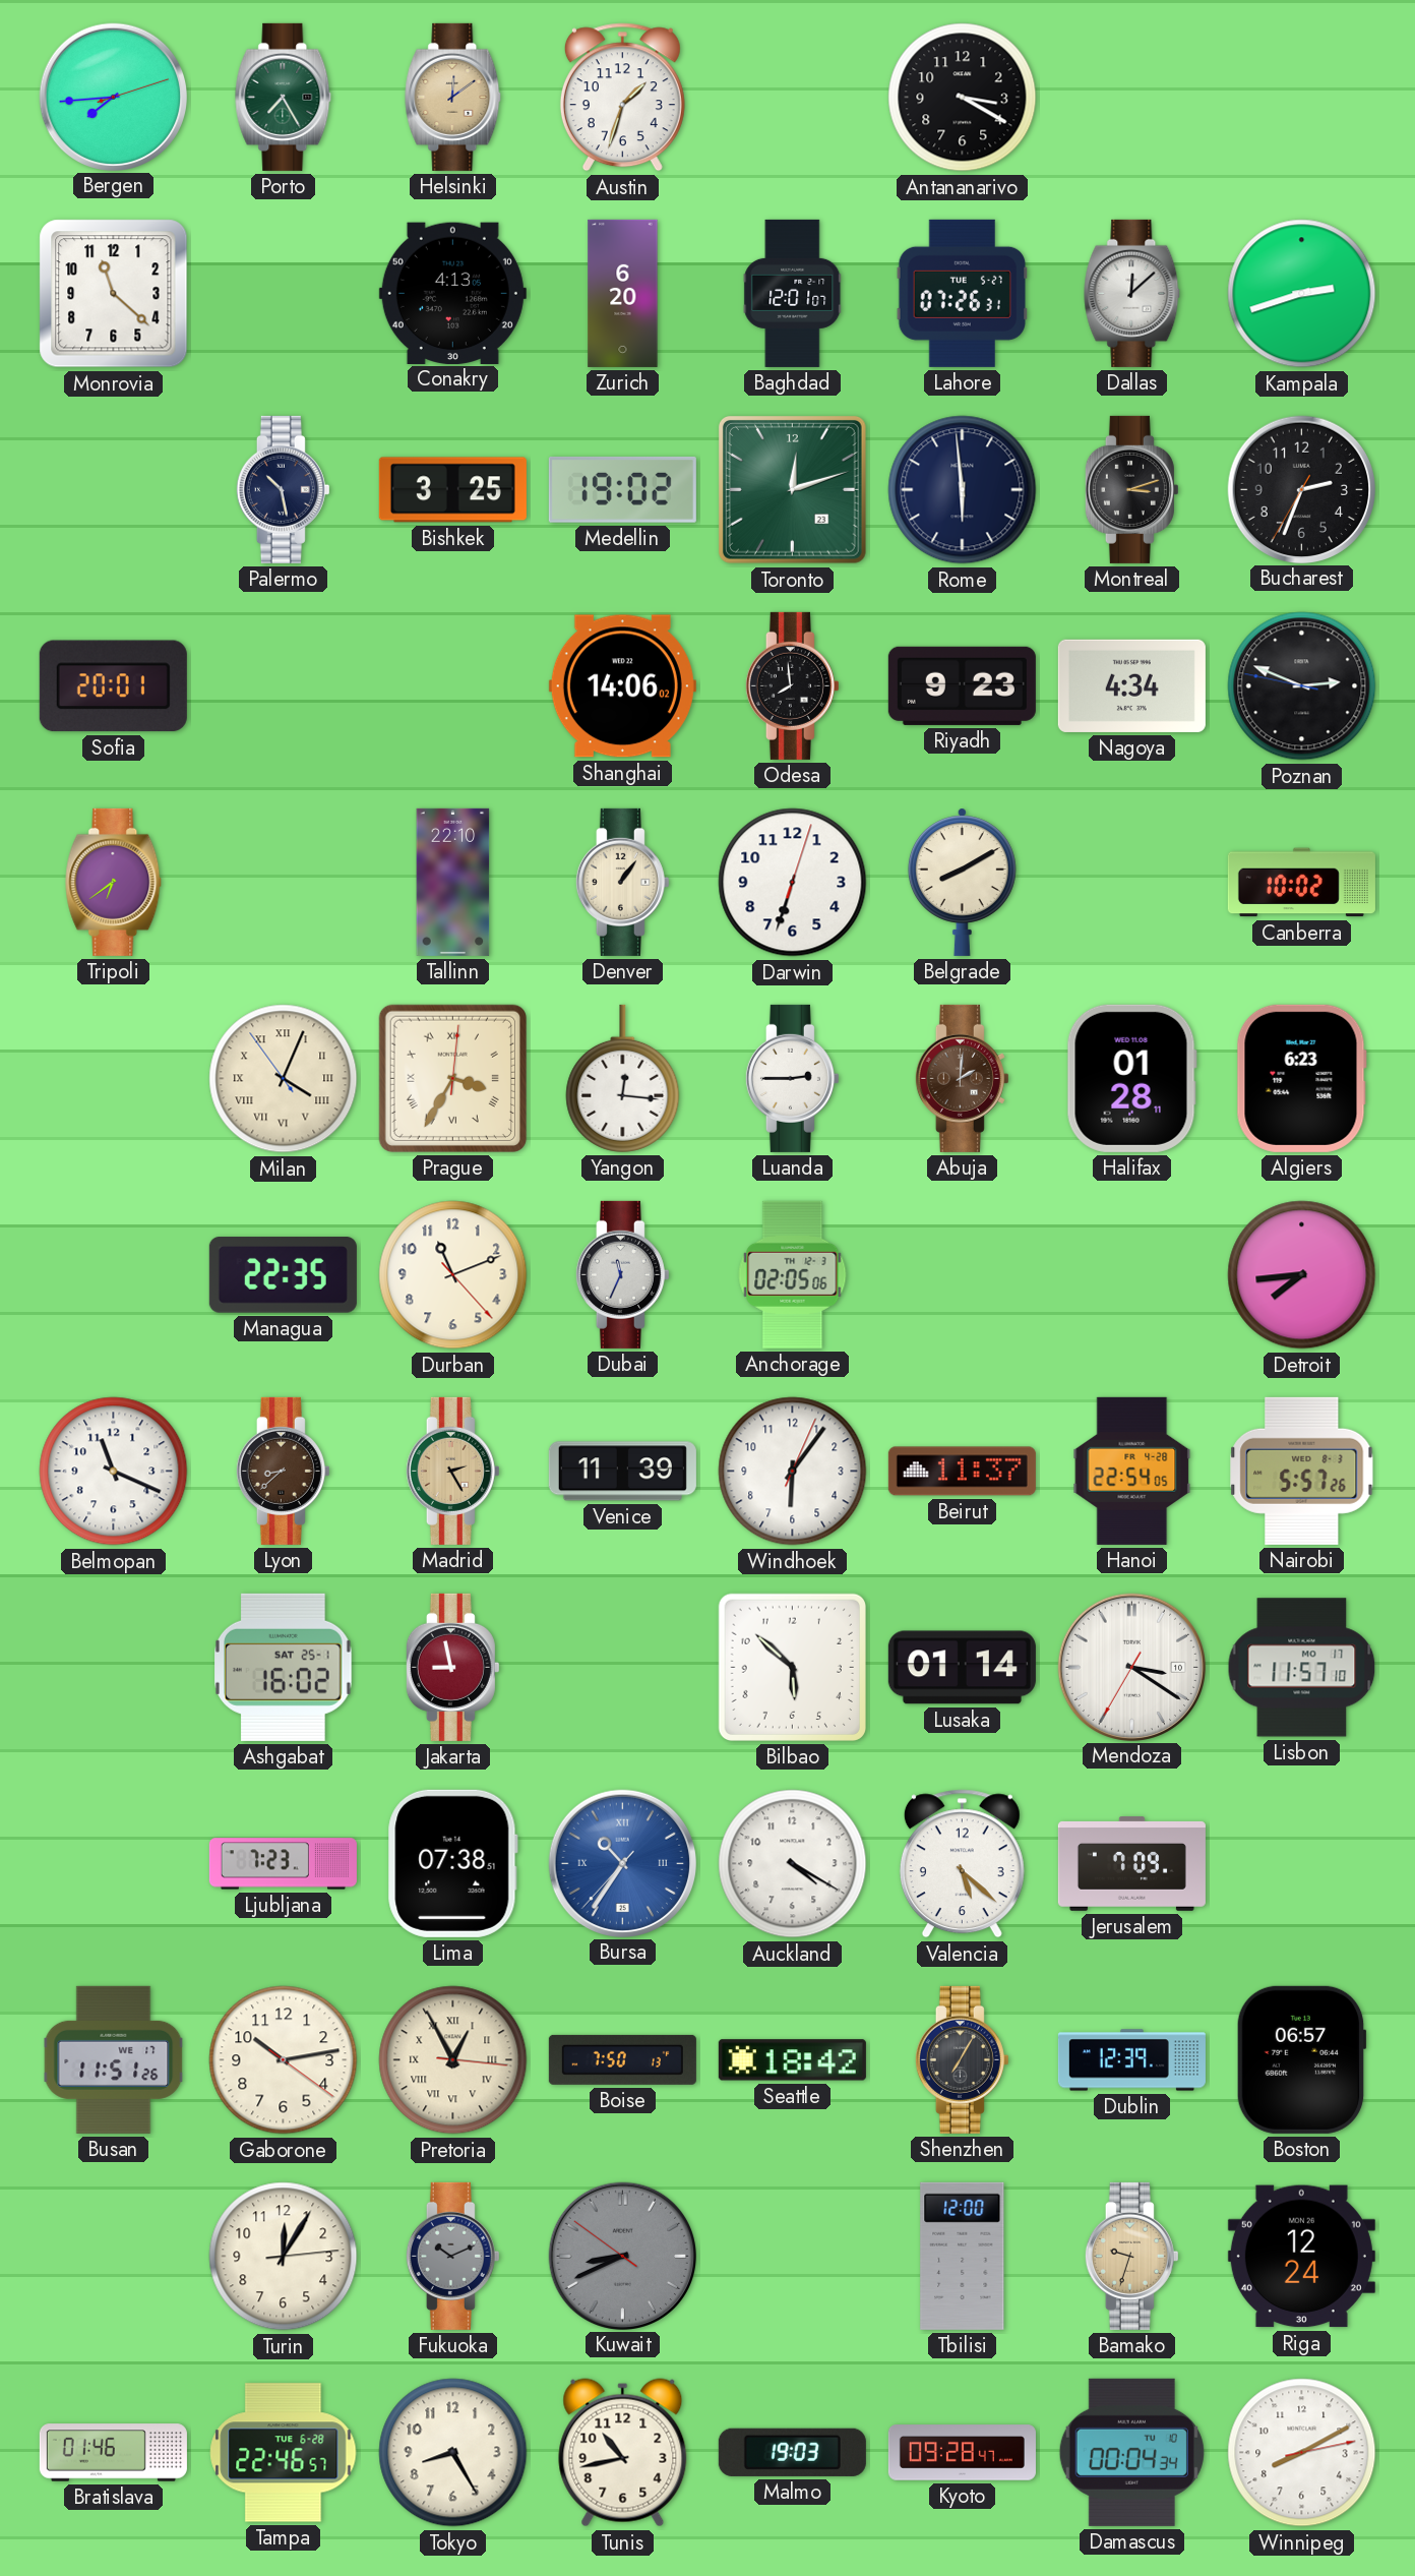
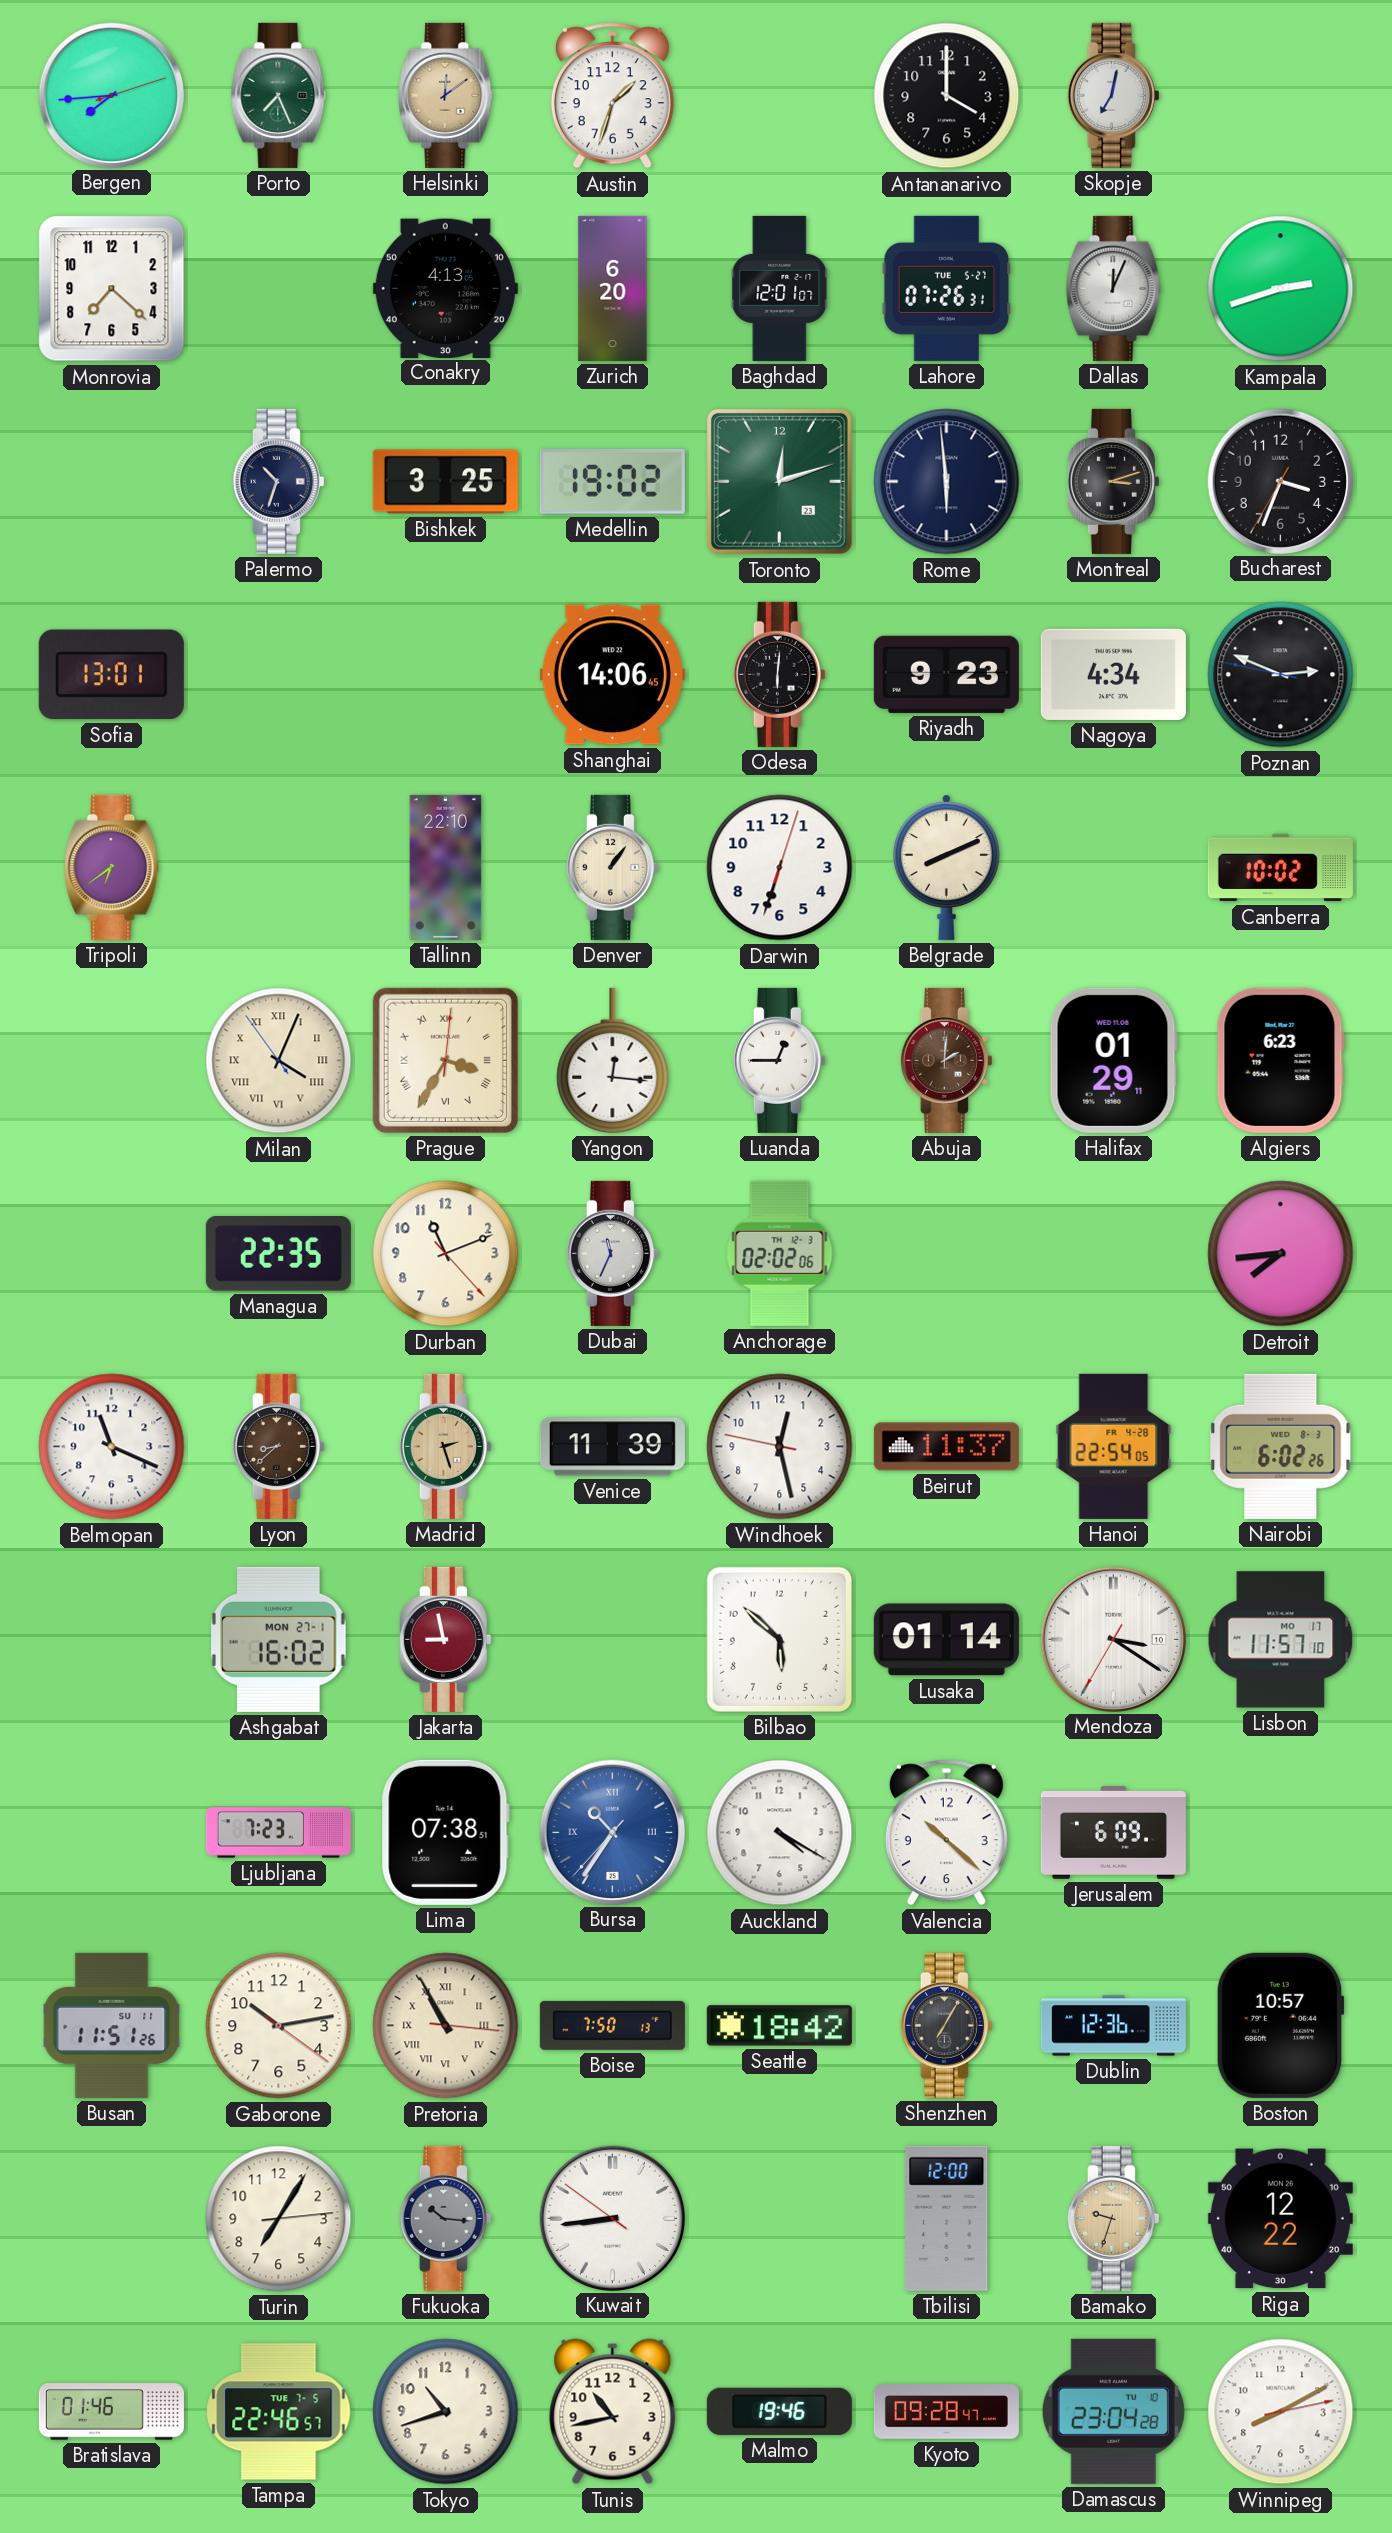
Porto: 7:25 -> 7:26
Antananarivo: 3:20 -> 4:00
Skopje: none -> 7:02
Monrovia: 11:22 -> 7:22
Dallas: 12:08 -> 12:04
Palermo: 10:28 -> 10:33
Bucharest: 2:33 -> 3:33
Sofia: 20:01 -> 13:01
Shanghai: 14:06:02 -> 14:06:45
Odesa: 7:59 -> 6:01
Belgrade: 8:10 -> 8:11
Luanda: 2:45 -> 12:45
Halifax: 01:28 -> 01:29
Anchorage: 02:05 -> 02:02
Madrid: 2:25 -> 2:27
Windhoek: 6:06 -> 12:27
Nairobi: 5:57 -> 6:02
Ashgabat date: SAT 25-1 -> MON 27-1
Valencia: 5:22 -> 10:22
Jerusalem: 7:09 -> 6:09
Busan date: WE 17 -> SU 11
Pretoria: 12:55 -> 10:55
Dublin: 12:39 -> 12:36
Boston: 06:57 -> 10:57
Turin: 12:05 -> 7:05
Fukuoka: 10:11 -> 10:16
Kuwait: 8:40 -> 8:43
Kuwait dial: grey -> white
Riga: 12:24 -> 12:22
Tampa date: TUE 6-28 -> TUE 7-5
Tokyo: 8:25 -> 10:42
Malmo: 19:03 -> 19:46
Damascus: 00:04 -> 23:04
